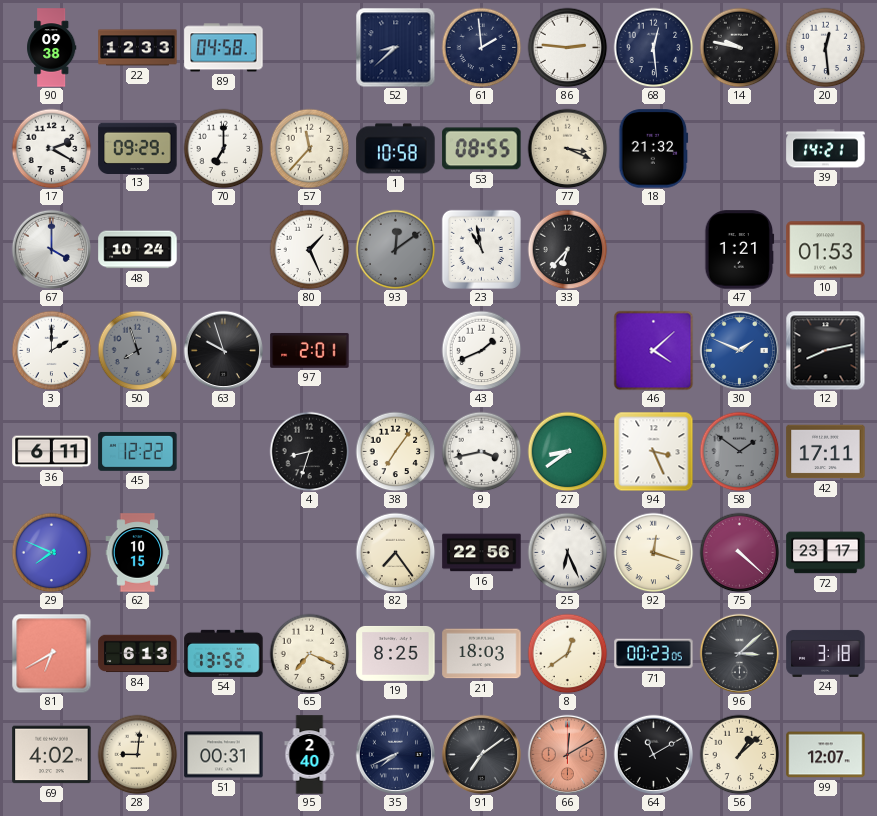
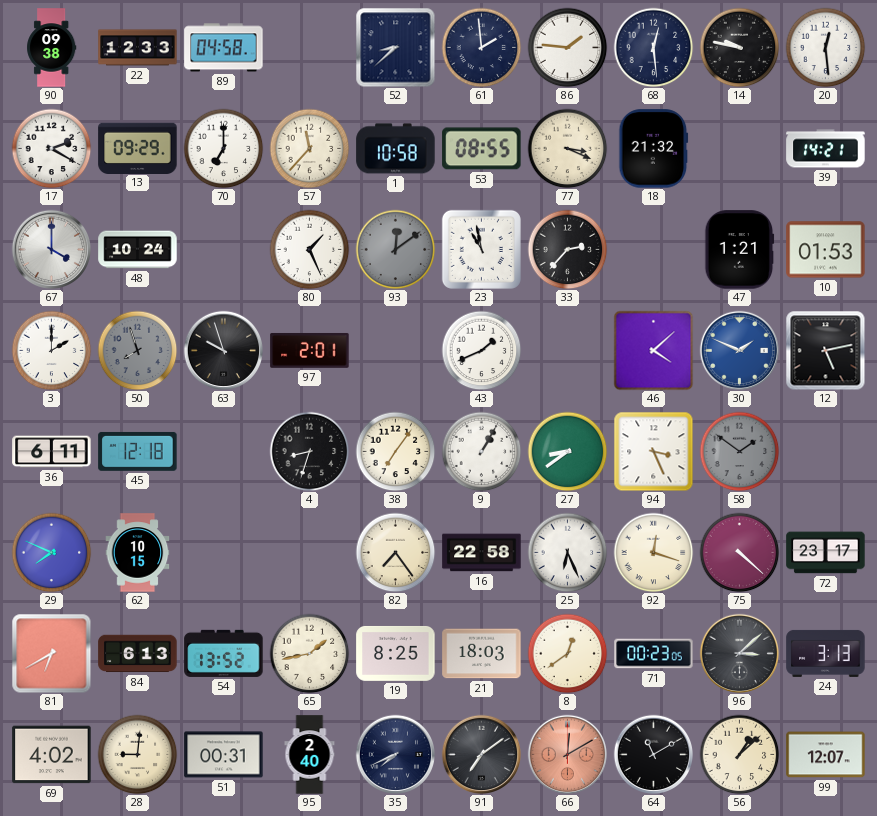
86: 2:46 -> 1:46
33: 6:37 -> 2:37
12: 8:13 -> 5:13
45: 12:22 -> 12:18
9: 3:43 -> 1:05
42: 17:11 -> none
16: 22:56 -> 22:58
65: 7:19 -> 1:43
24: 3:18 -> 3:13
